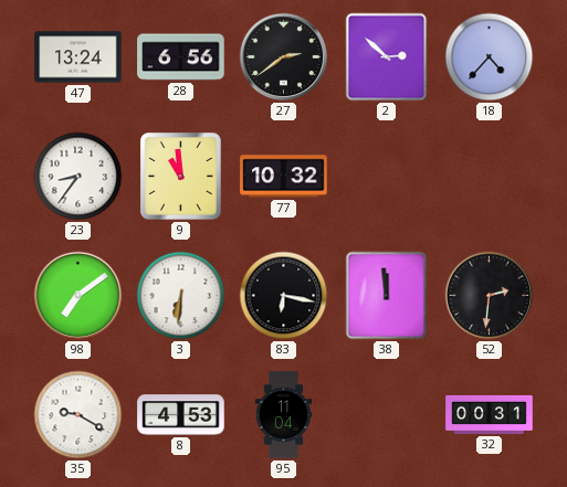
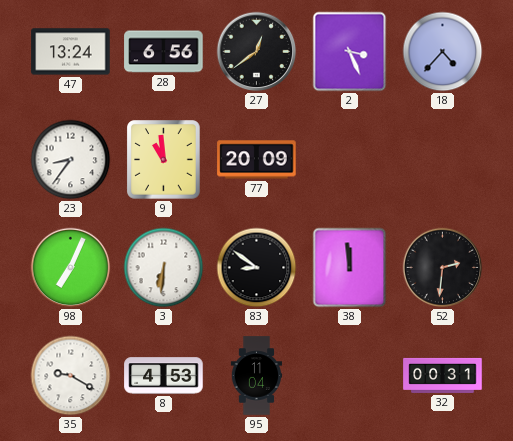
27: 2:39 -> 12:39
2: 2:52 -> 3:26
77: 10:32 -> 20:09
98: 7:09 -> 7:04
83: 6:17 -> 8:51
